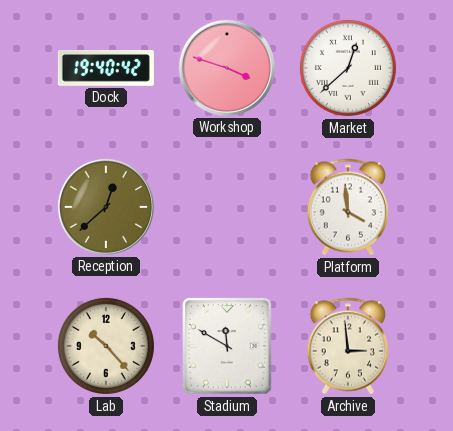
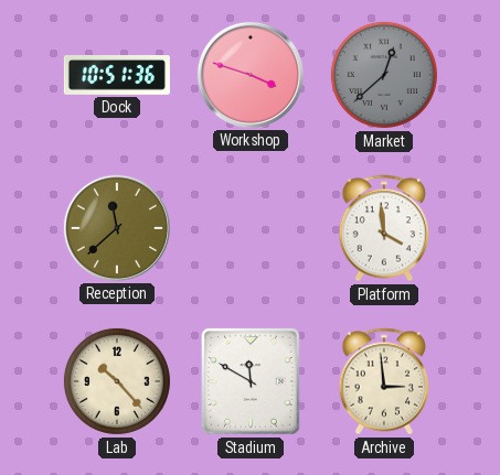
Dock: 19:40 -> 10:51
Market dial: white -> grey
Reception: 12:38 -> 11:38
